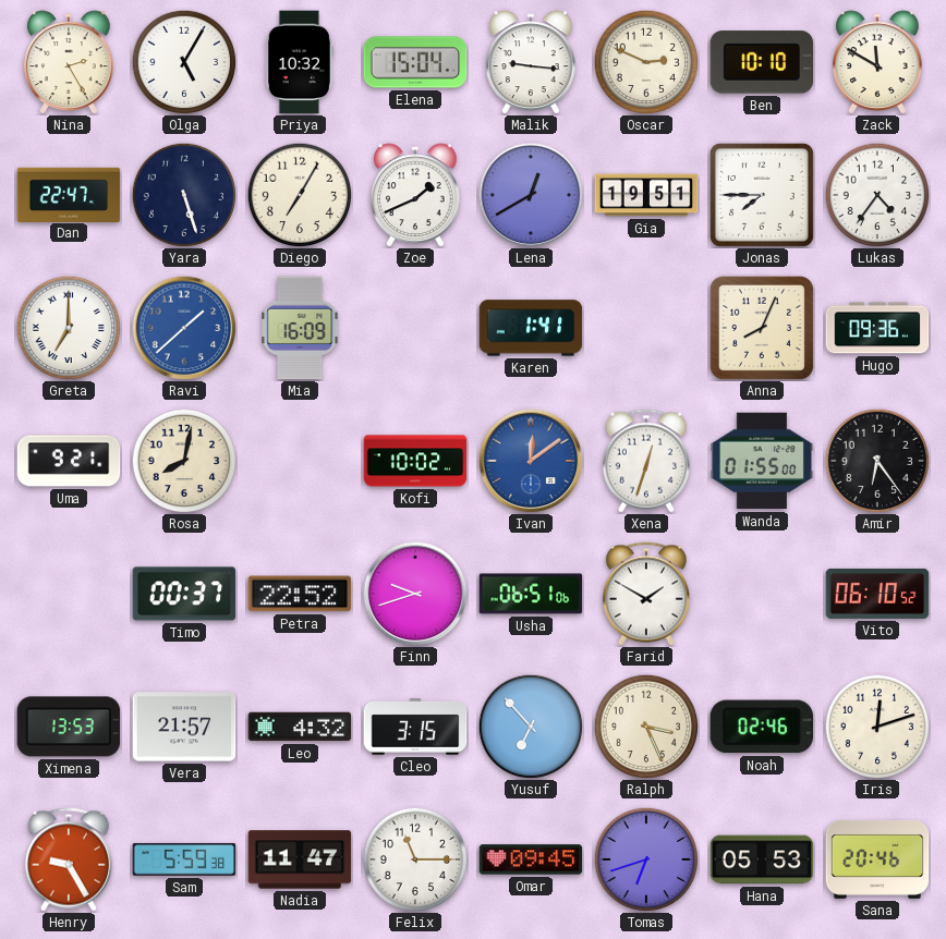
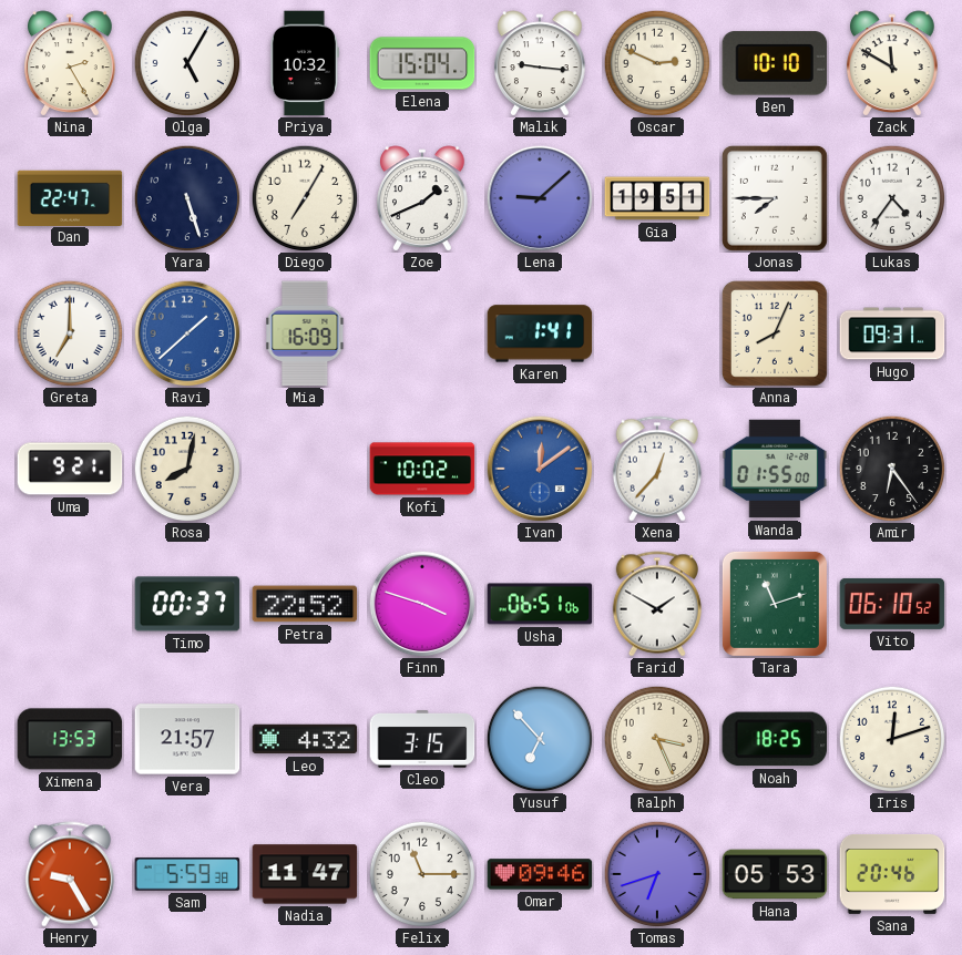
Lena: 12:40 -> 9:08
Hugo: 09:36 -> 09:31
Xena: 12:33 -> 12:37
Finn: 9:42 -> 3:48
Tara: none -> 11:12
Noah: 02:46 -> 18:25
Omar: 09:45 -> 09:46
